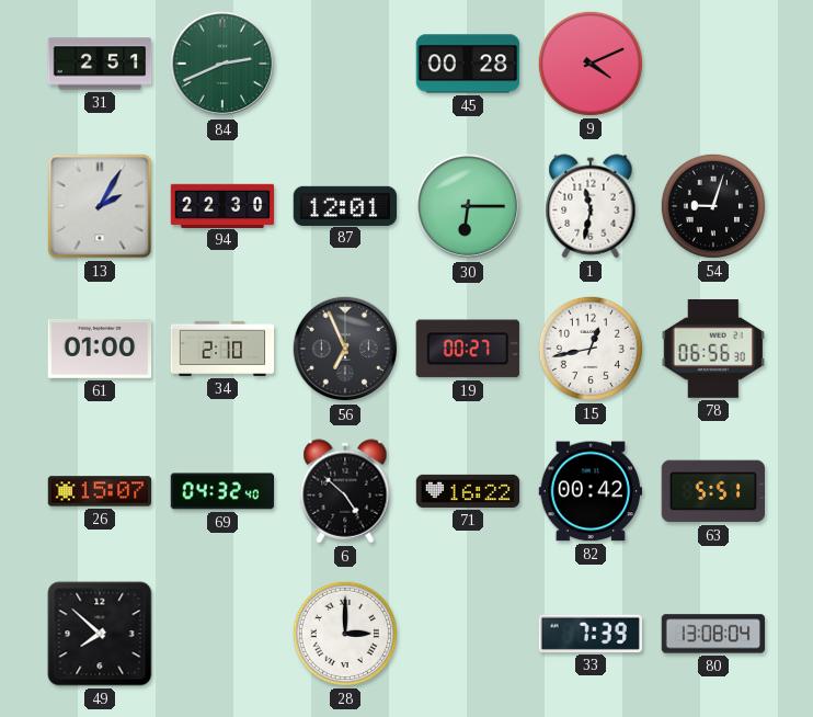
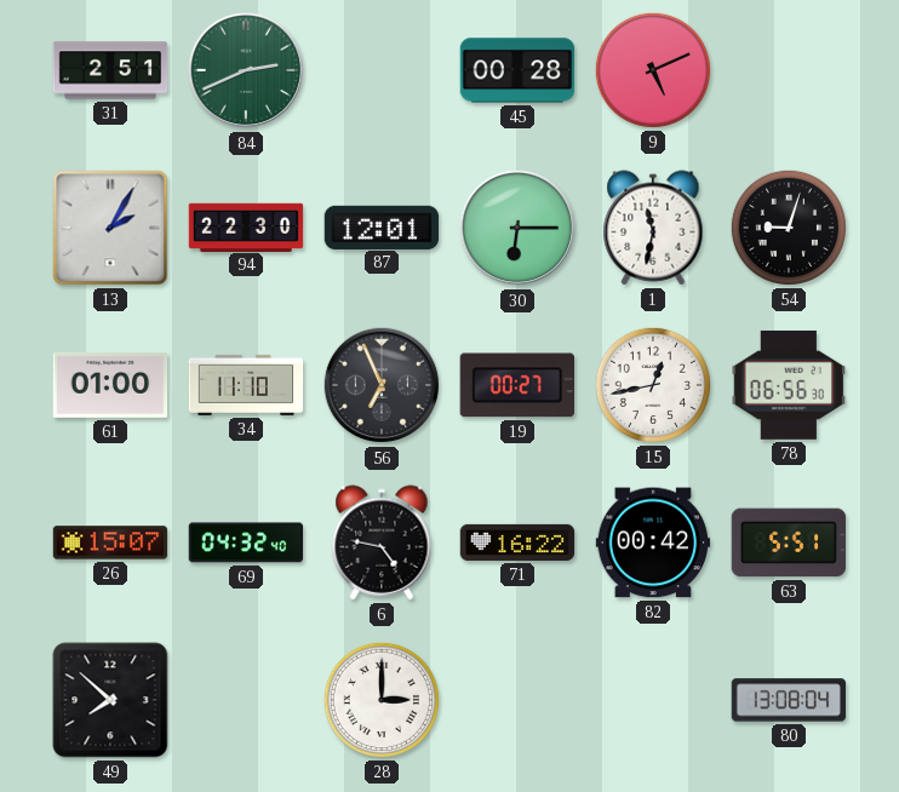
9: 4:11 -> 5:11
34: 2:10 -> 11:10
6: 4:52 -> 4:47
33: 7:39 -> none
